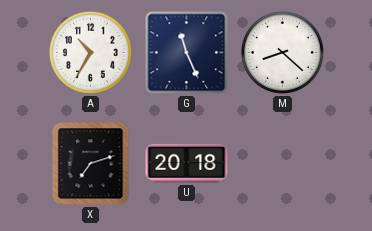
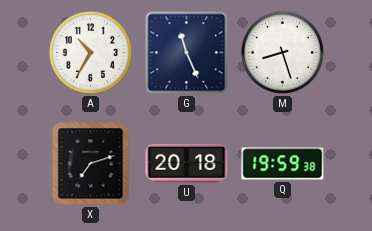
M: 8:22 -> 8:27
Q: none -> 19:59
